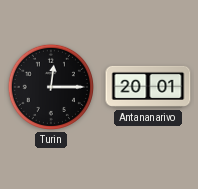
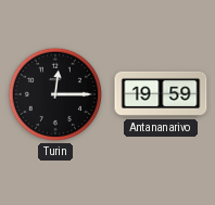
Antananarivo: 20:01 -> 19:59
